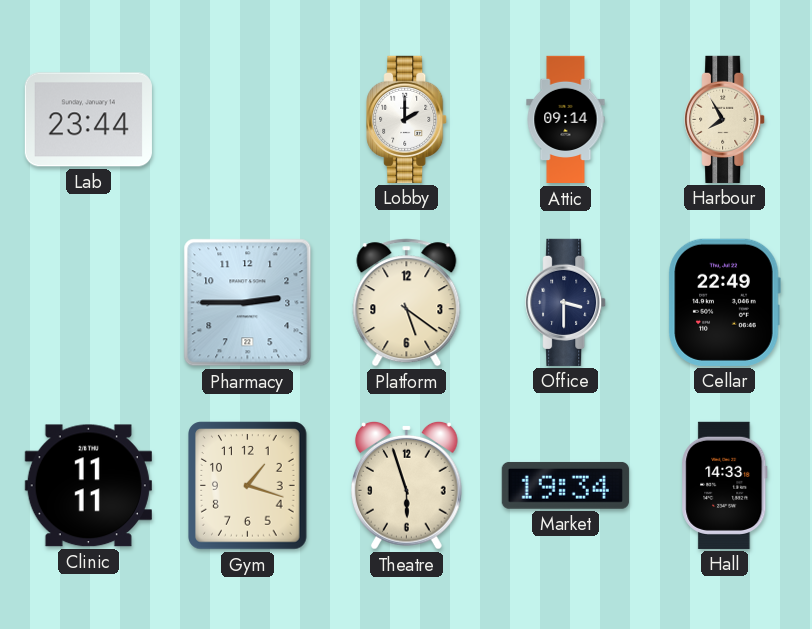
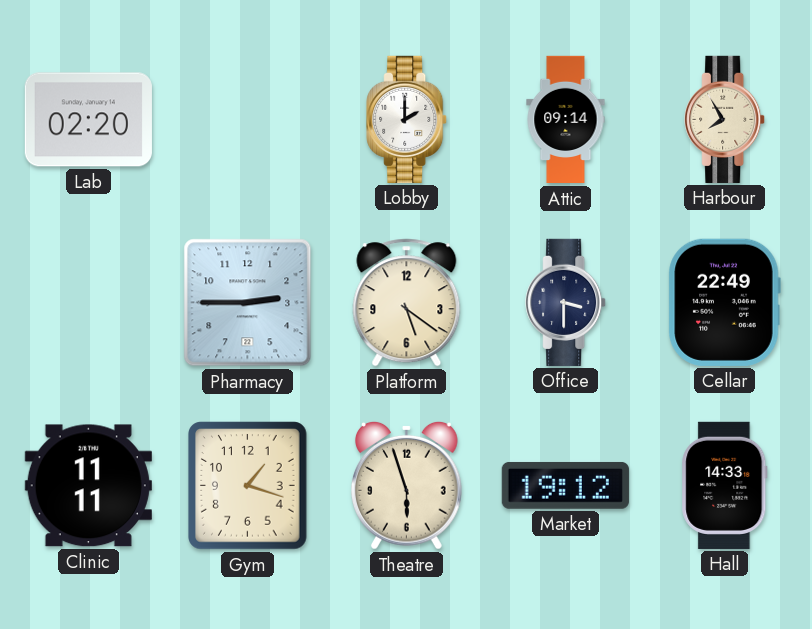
Lab: 23:44 -> 02:20
Market: 19:34 -> 19:12
